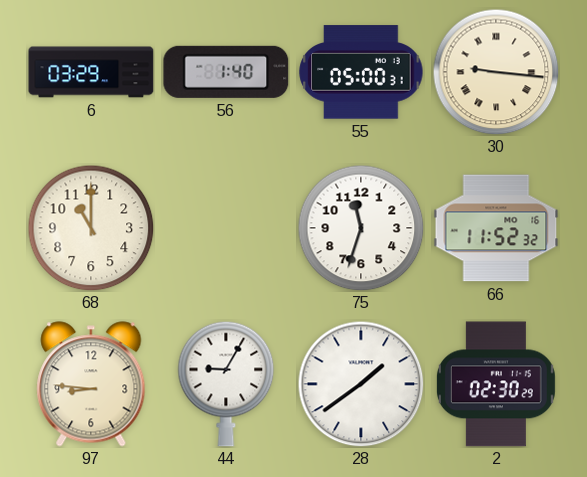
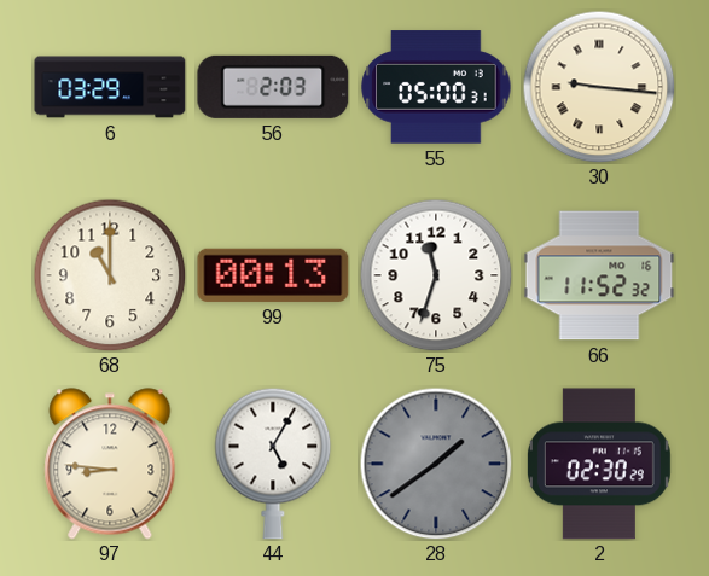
56: 1:40 -> 2:03
99: none -> 00:13
44: 9:05 -> 5:05
28 dial: white -> grey
